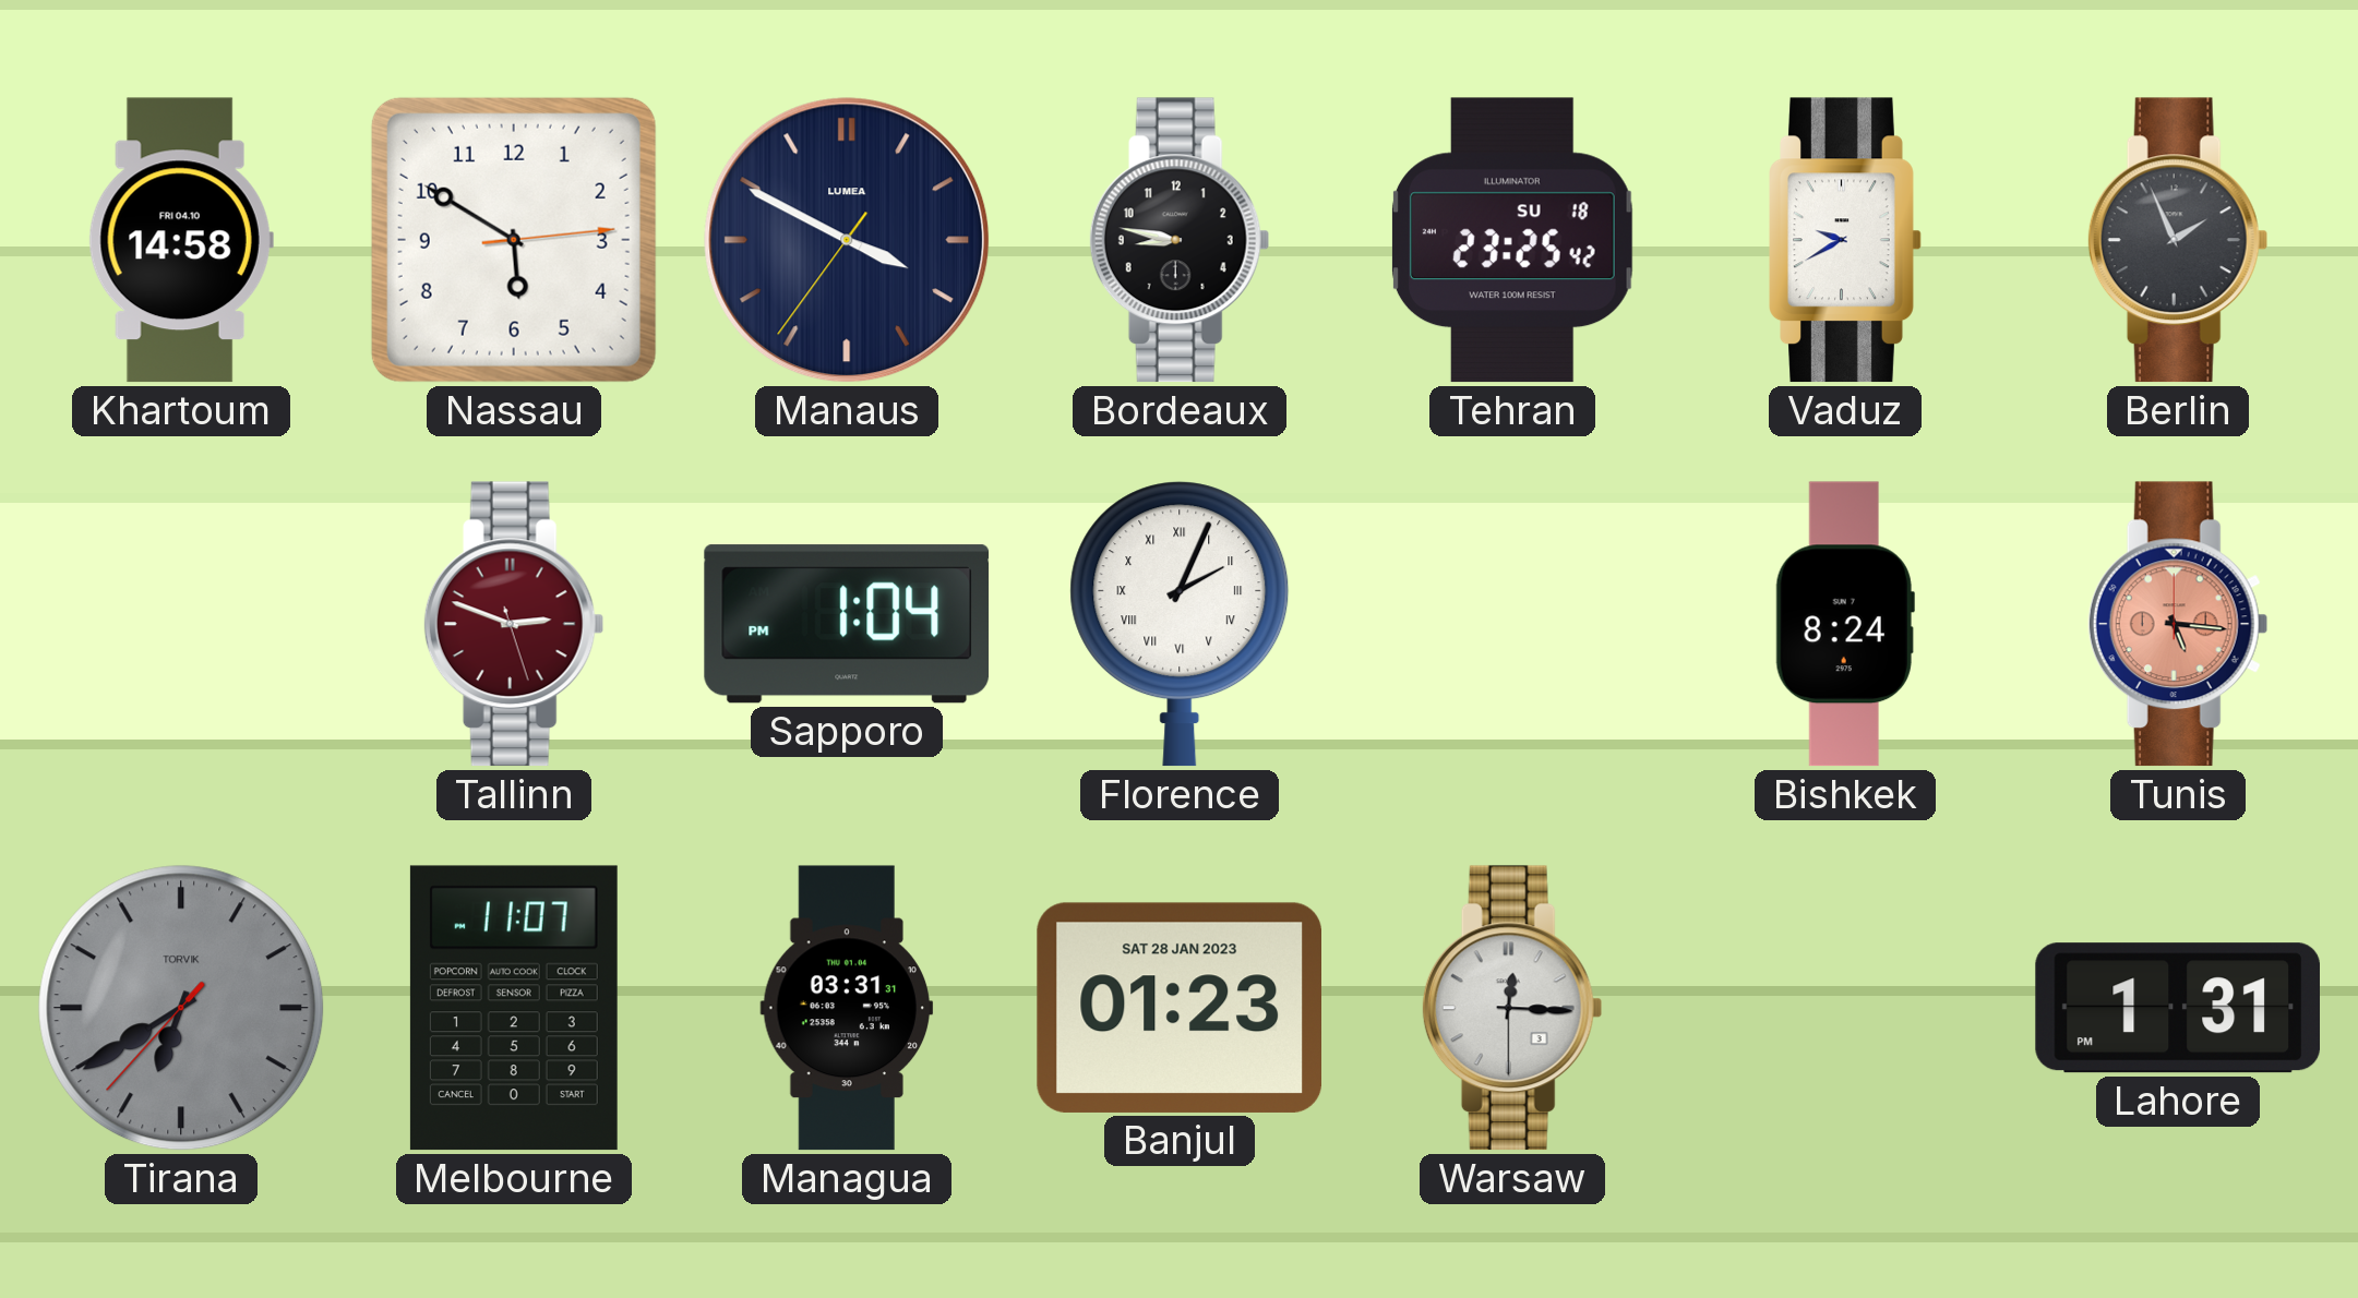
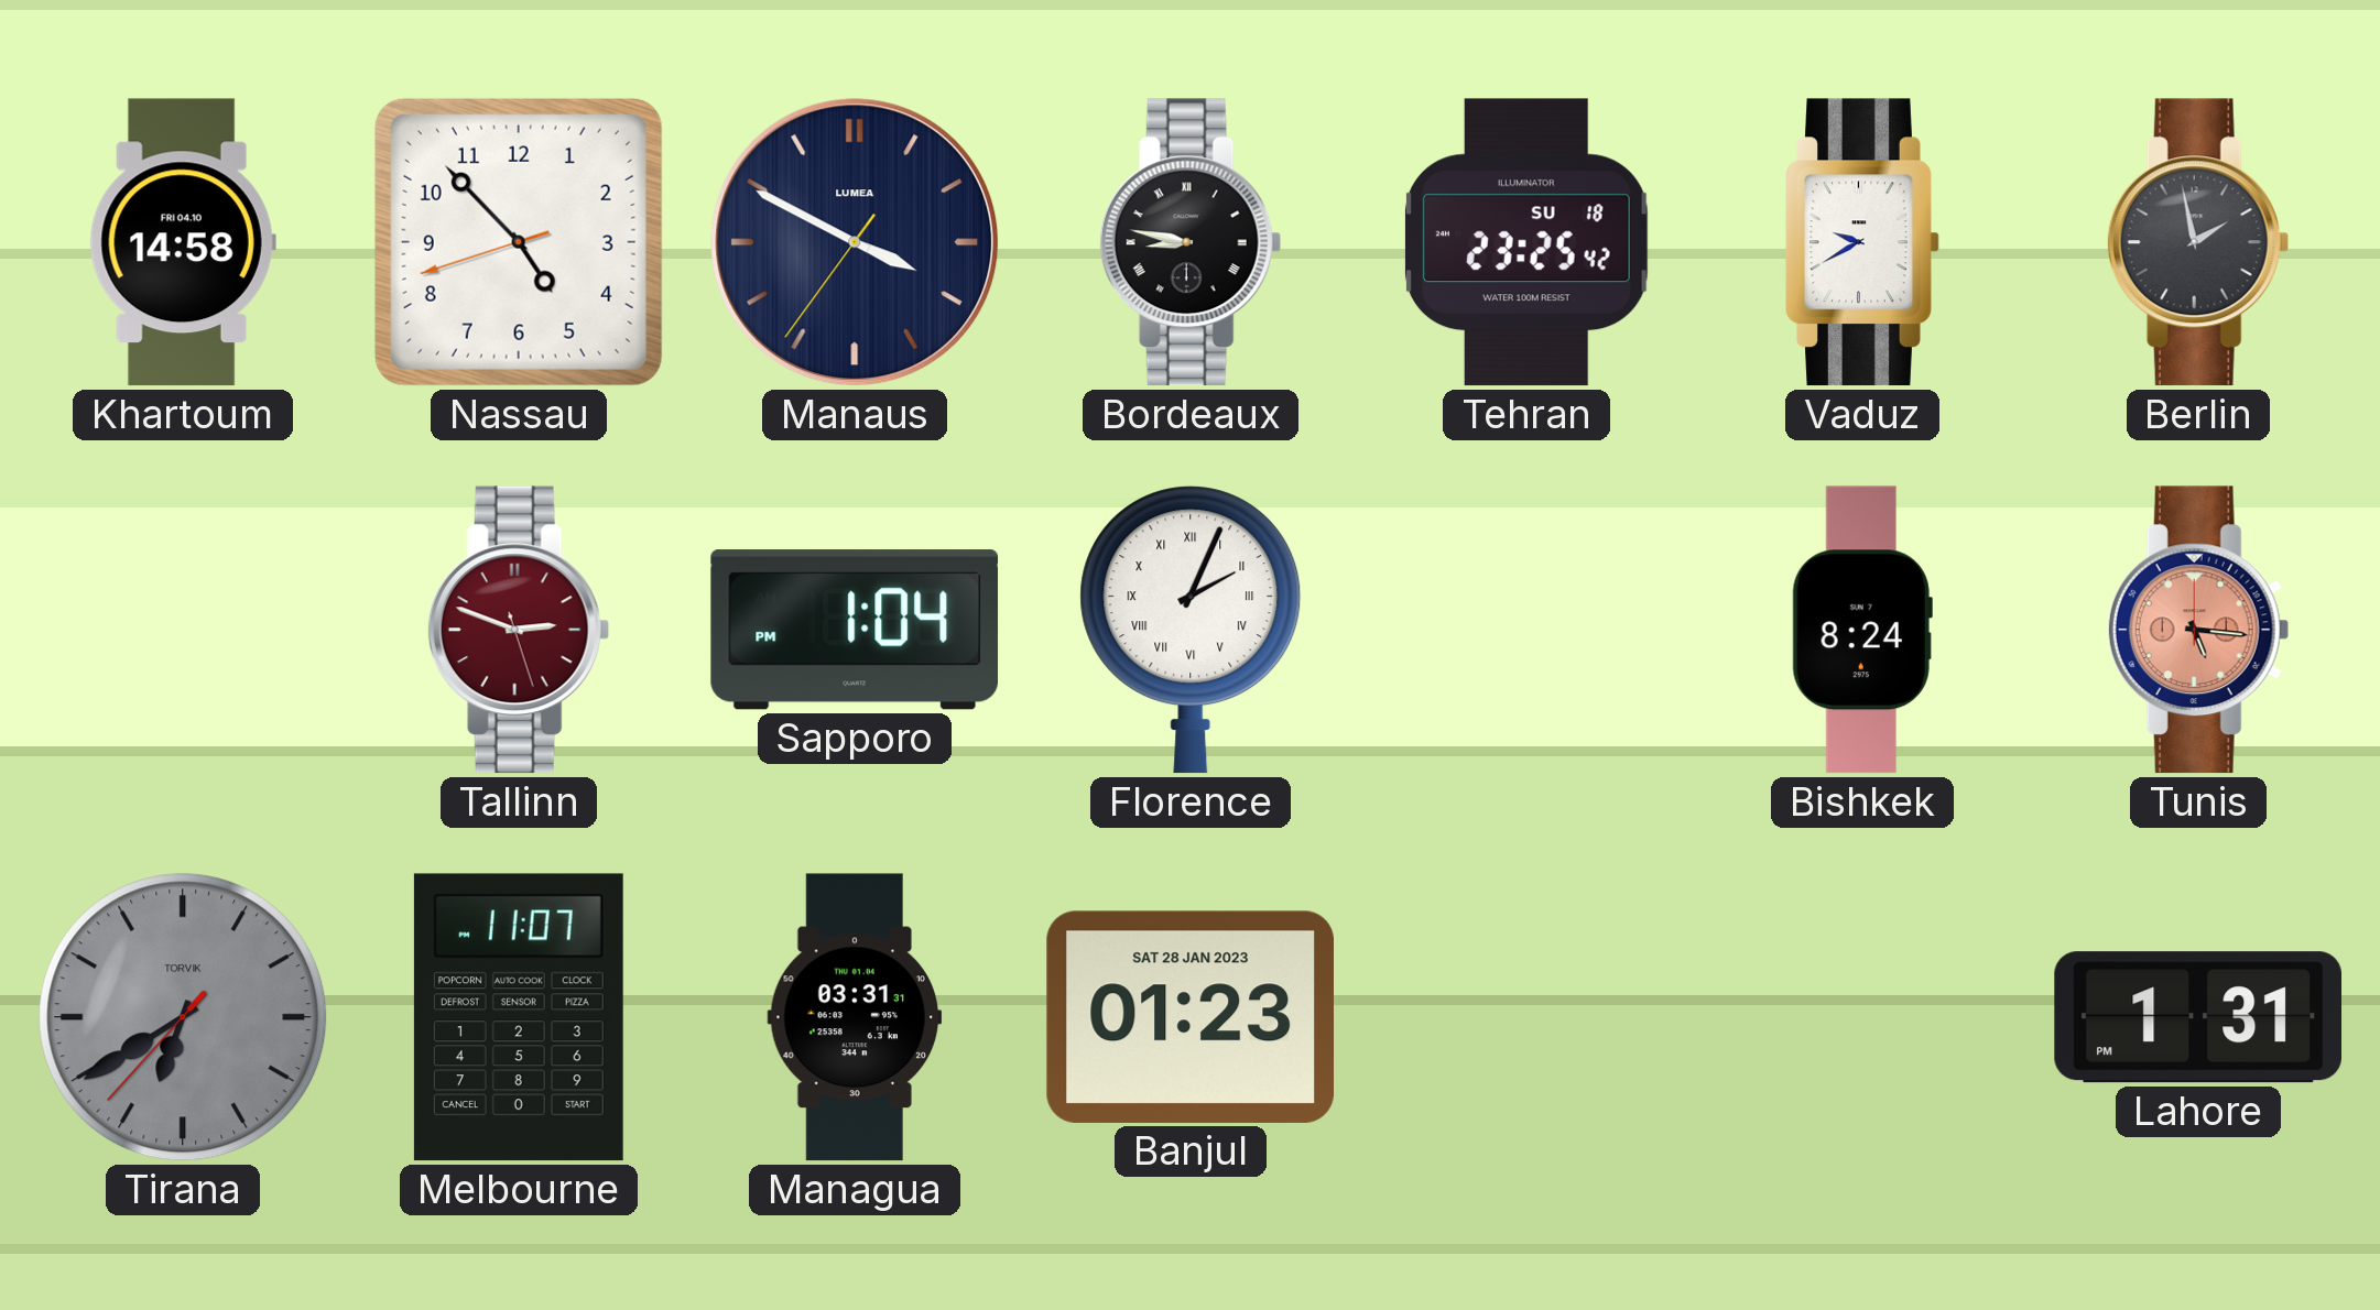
Nassau: 5:50 -> 4:52
Bordeaux numerals: Arabic -> Roman
Berlin: 1:56 -> 1:58
Warsaw: 12:15 -> none
